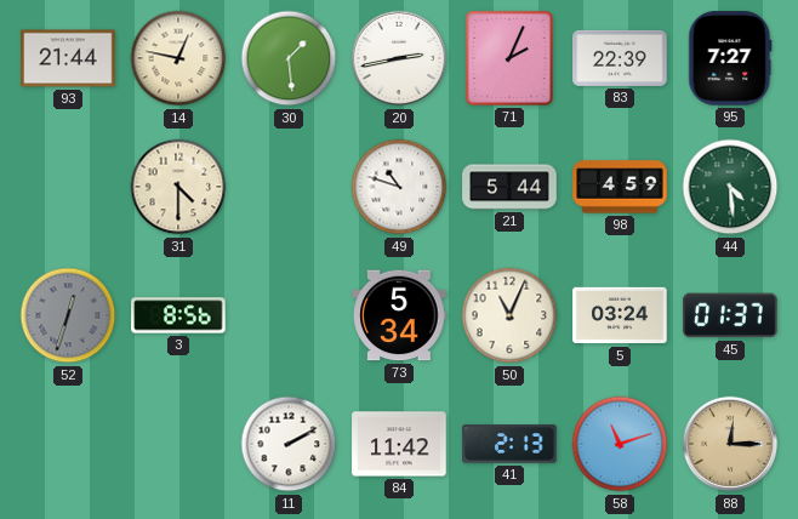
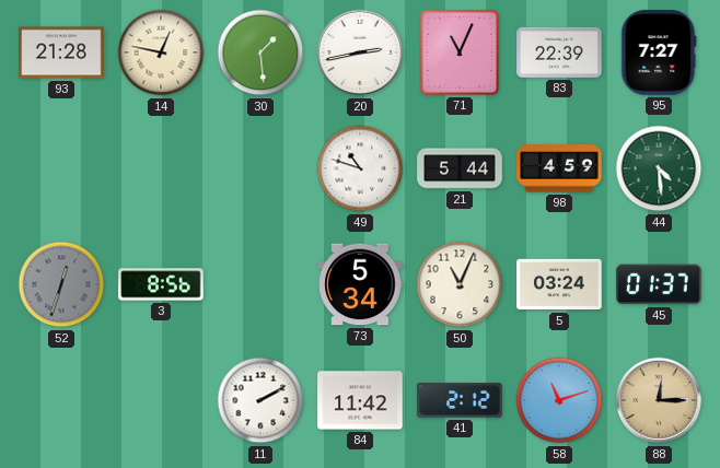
93: 21:44 -> 21:28
71: 2:04 -> 11:04
31: 4:30 -> none
41: 2:13 -> 2:12
